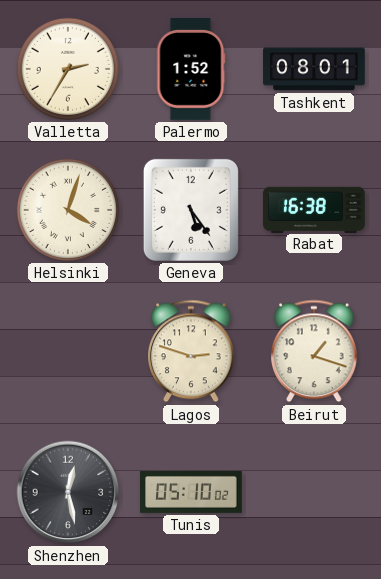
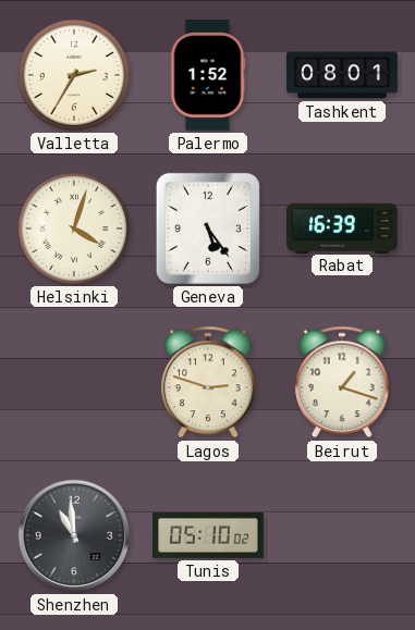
Rabat: 16:38 -> 16:39
Shenzhen: 12:28 -> 10:59
